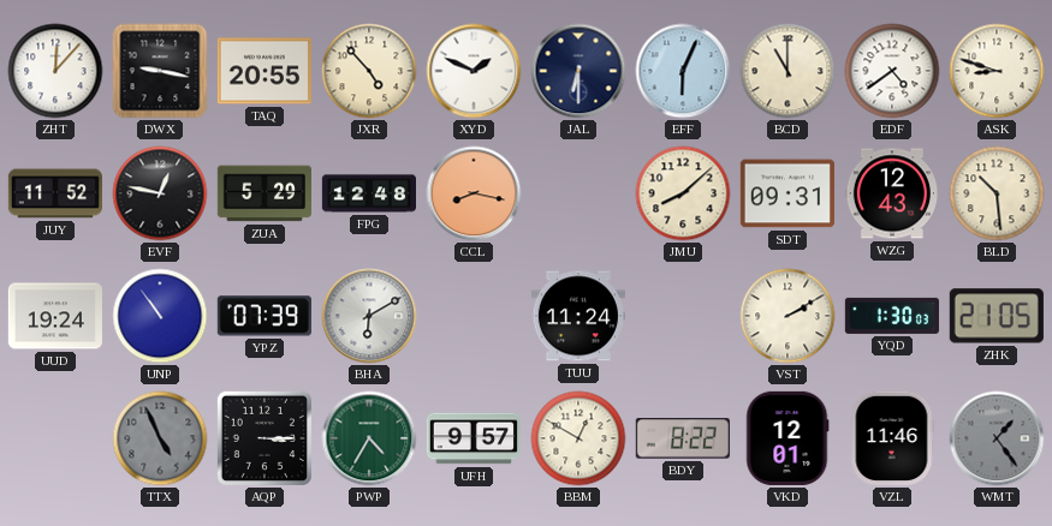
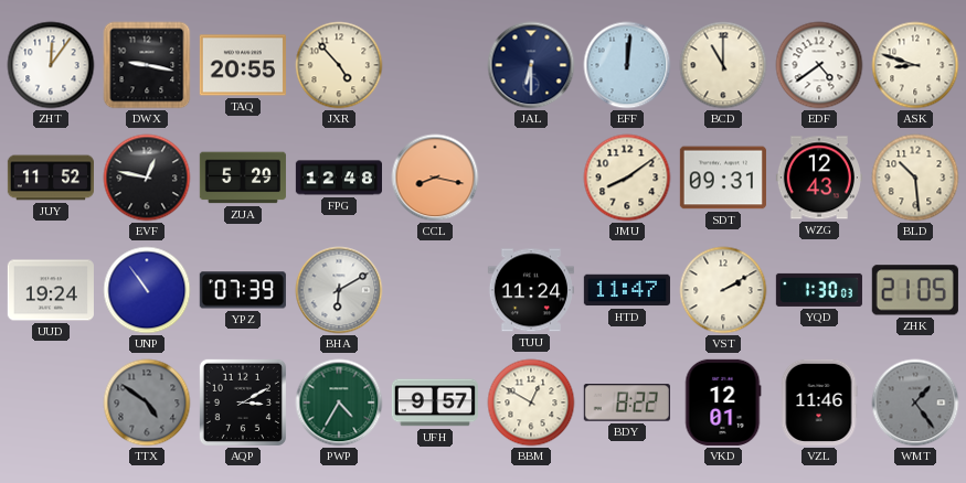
ZHT: 12:07 -> 12:06
XYD: 1:49 -> none
EFF: 6:04 -> 12:01
JMU: 8:08 -> 8:09
HTD: none -> 11:47
TTX: 4:56 -> 4:51
AQP: 3:15 -> 3:10
